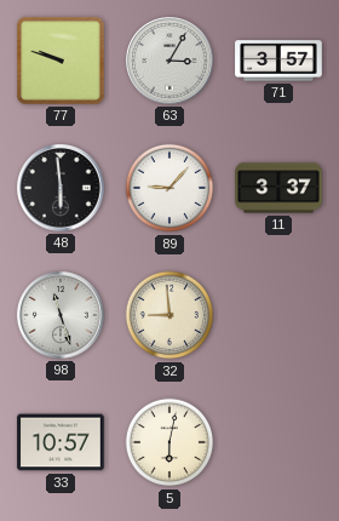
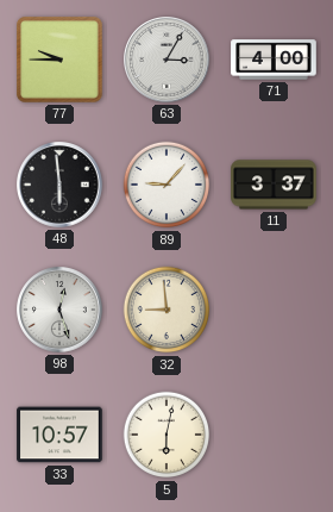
77: 9:48 -> 9:45
71: 3:57 -> 4:00
98: 11:27 -> 12:27
